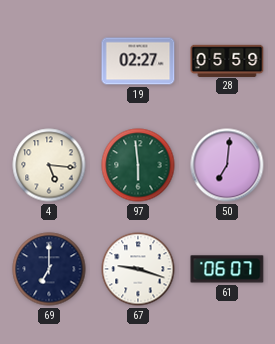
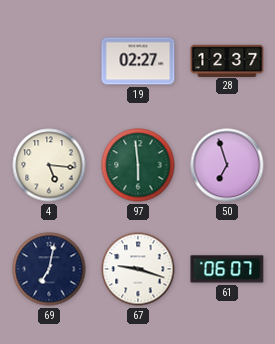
28: 05:59 -> 12:37
50: 7:01 -> 6:57
69: 7:00 -> 7:02
